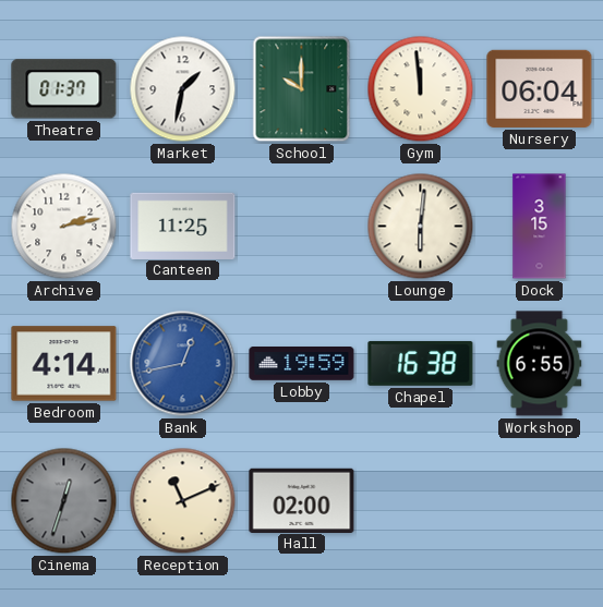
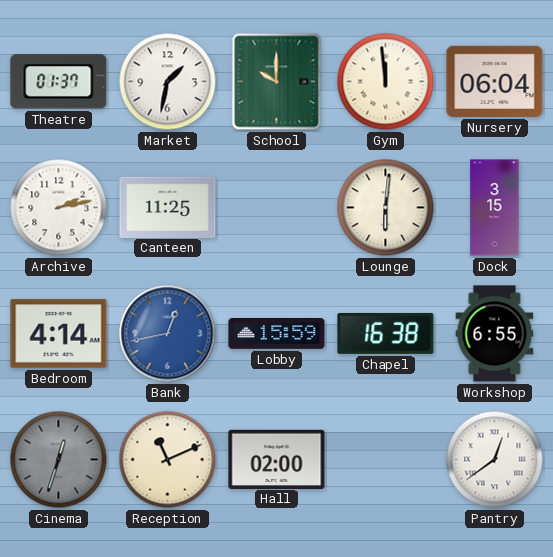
Lobby: 19:59 -> 15:59
Pantry: none -> 12:39
